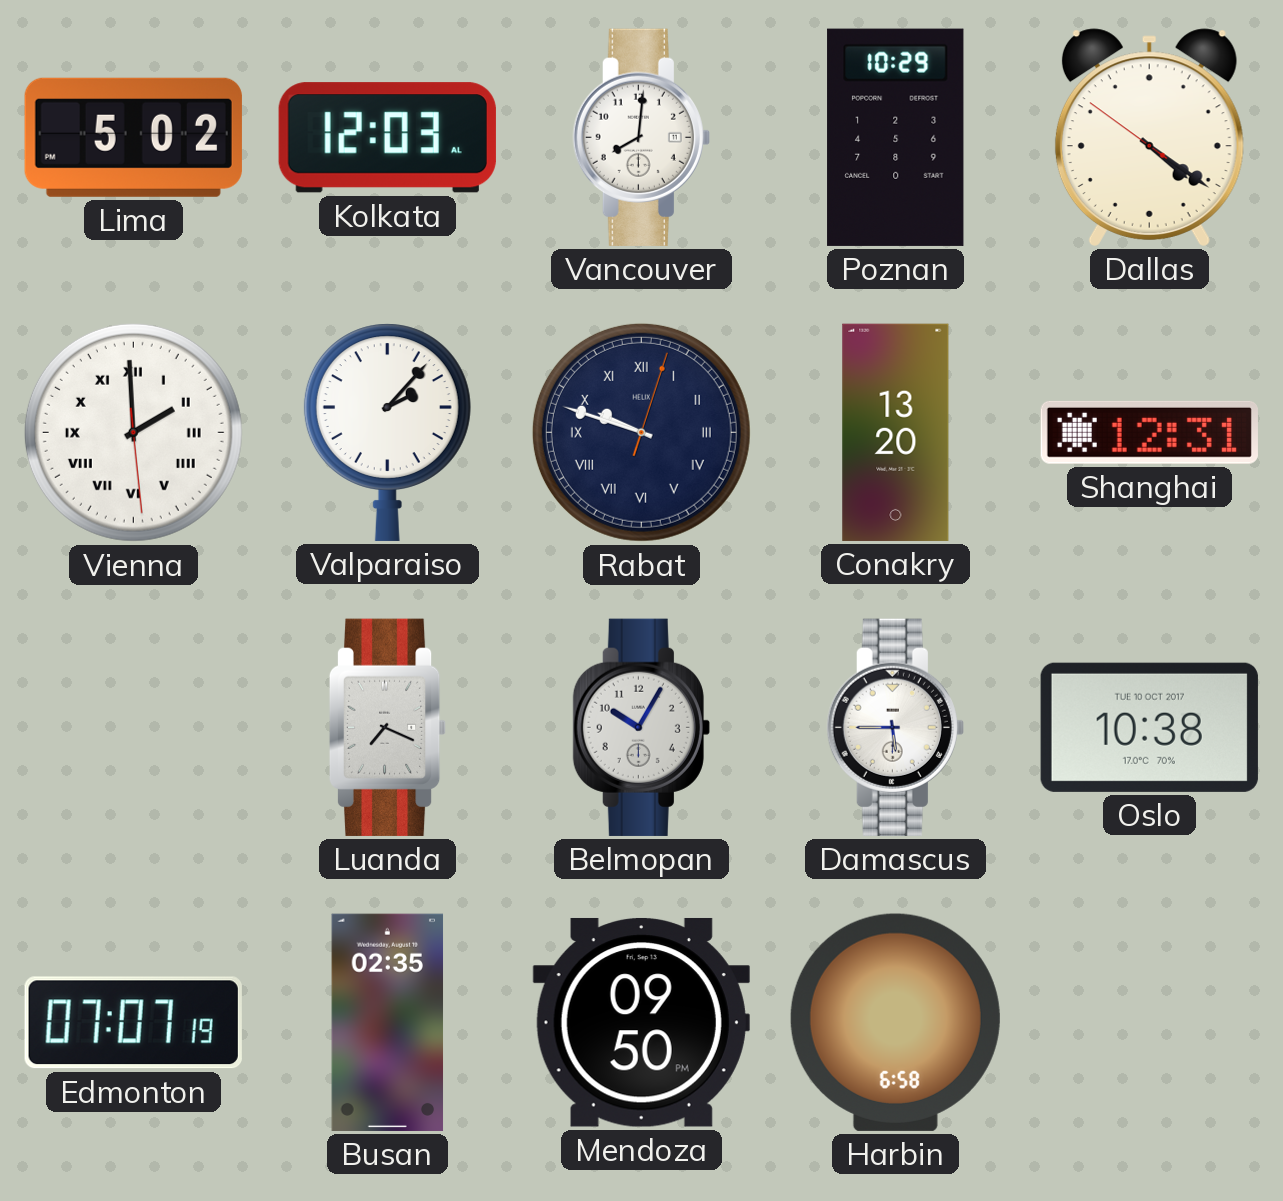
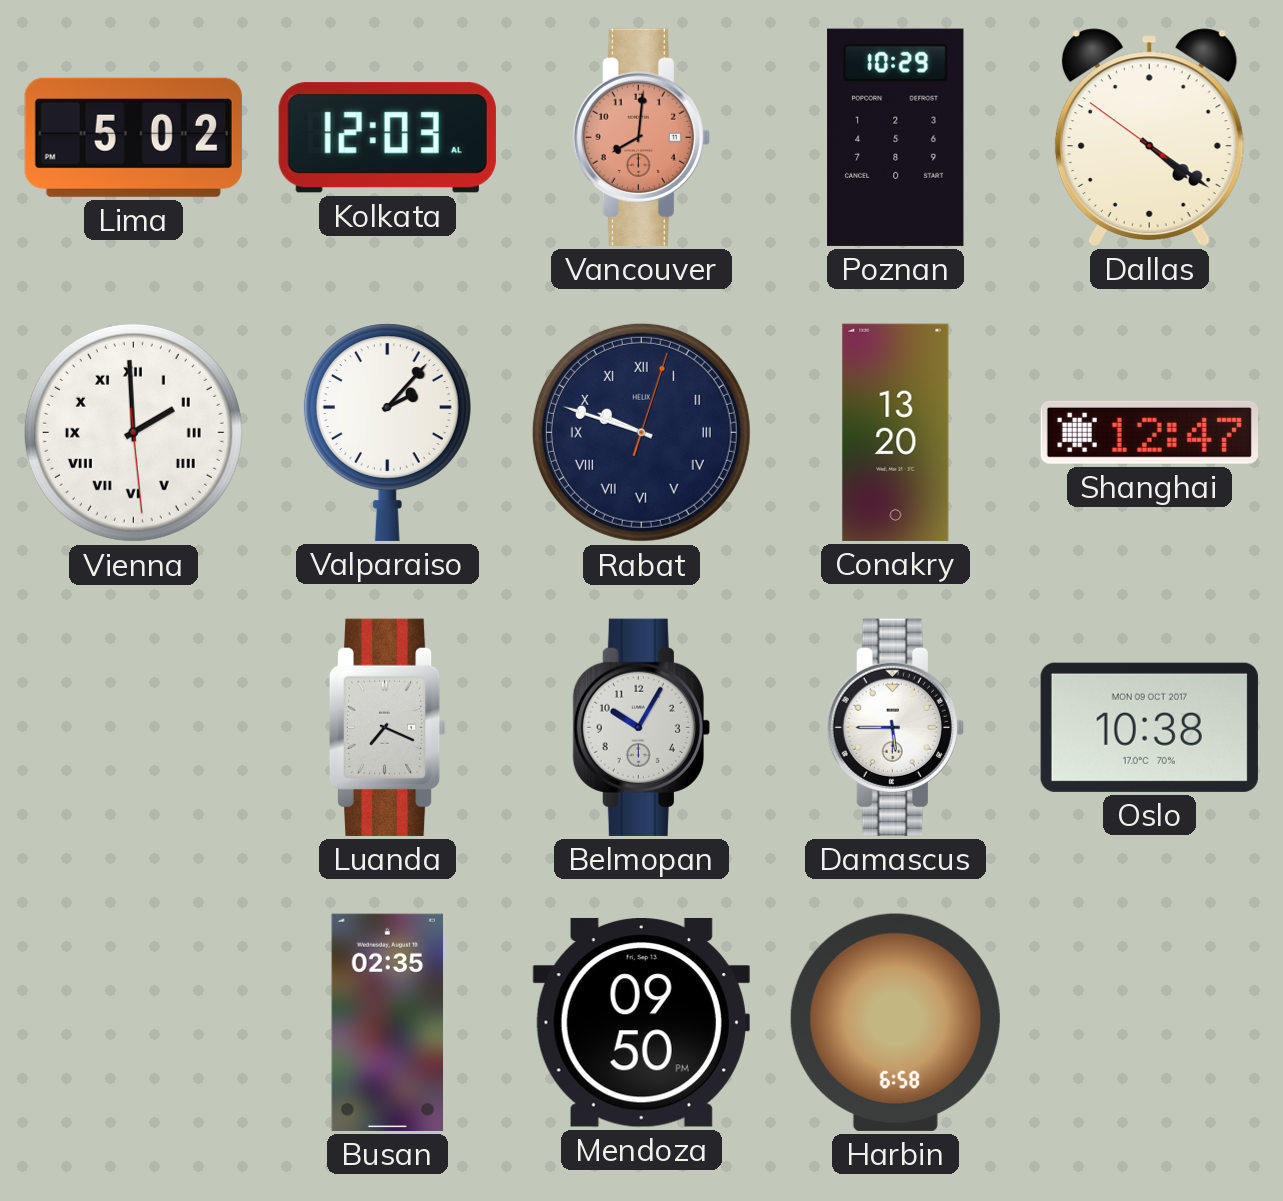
Vancouver dial: white -> salmon
Shanghai: 12:31 -> 12:47
Oslo date: TUE 10 OCT 2017 -> MON 09 OCT 2017
Edmonton: 07:07 -> none
